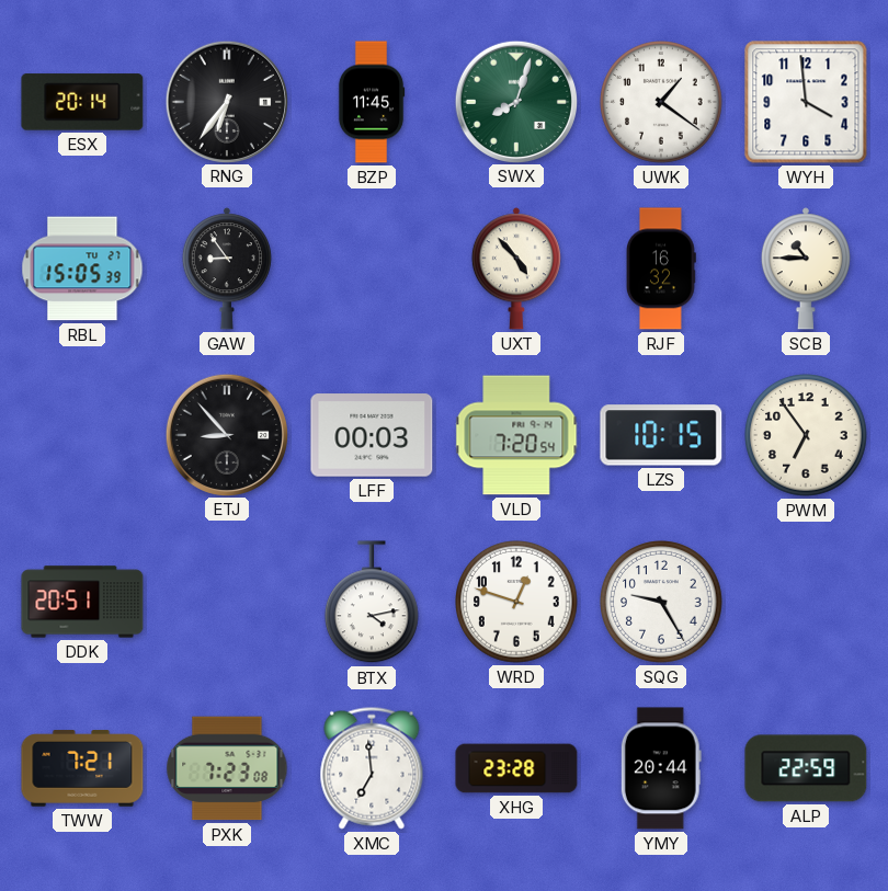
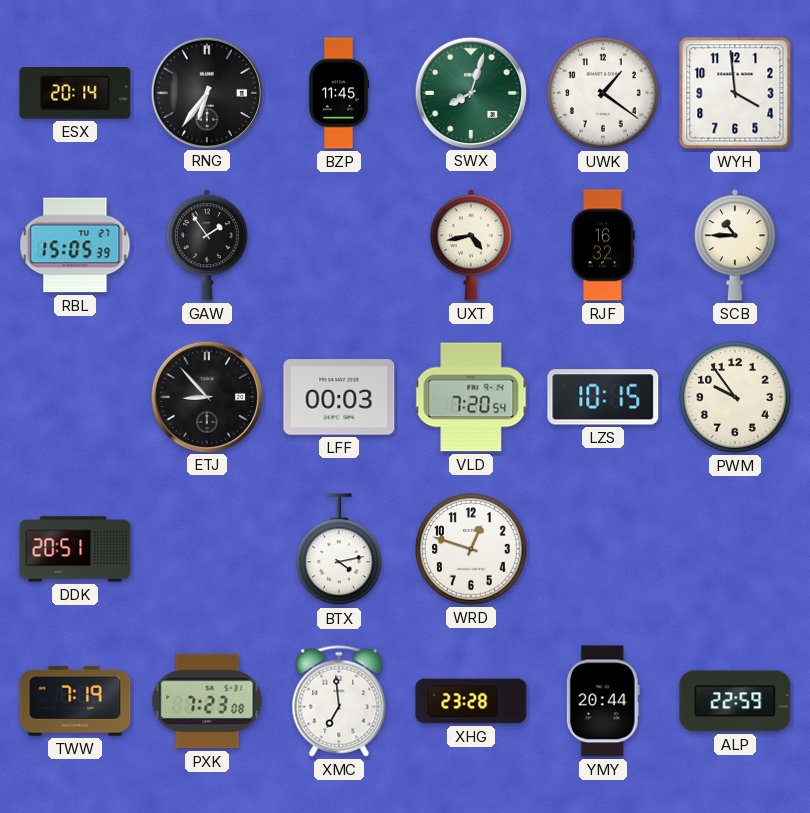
GAW: 8:54 -> 1:54
UXT: 4:53 -> 4:43
PWM: 6:54 -> 9:54
SQG: 9:25 -> none
TWW: 7:21 -> 7:19
